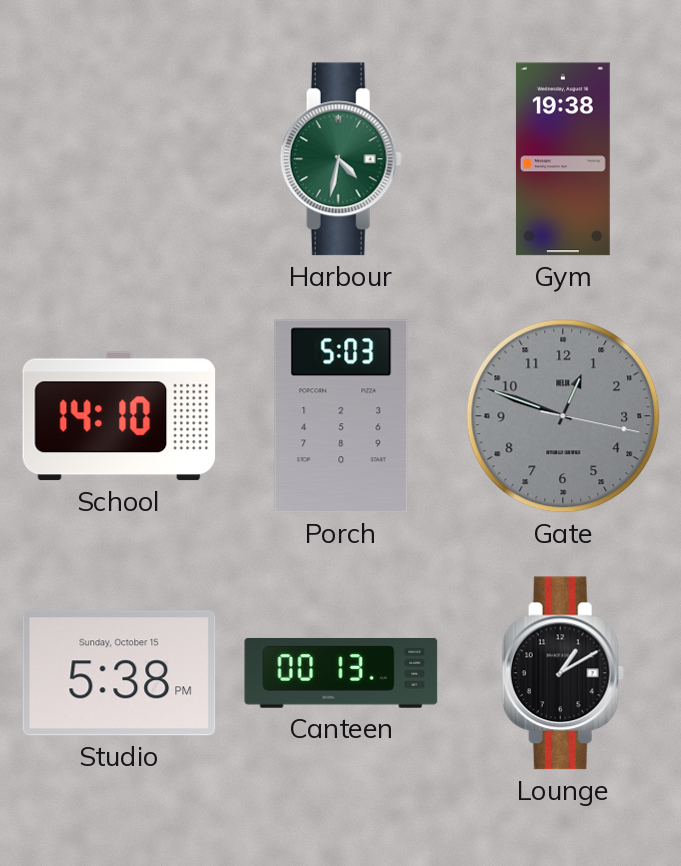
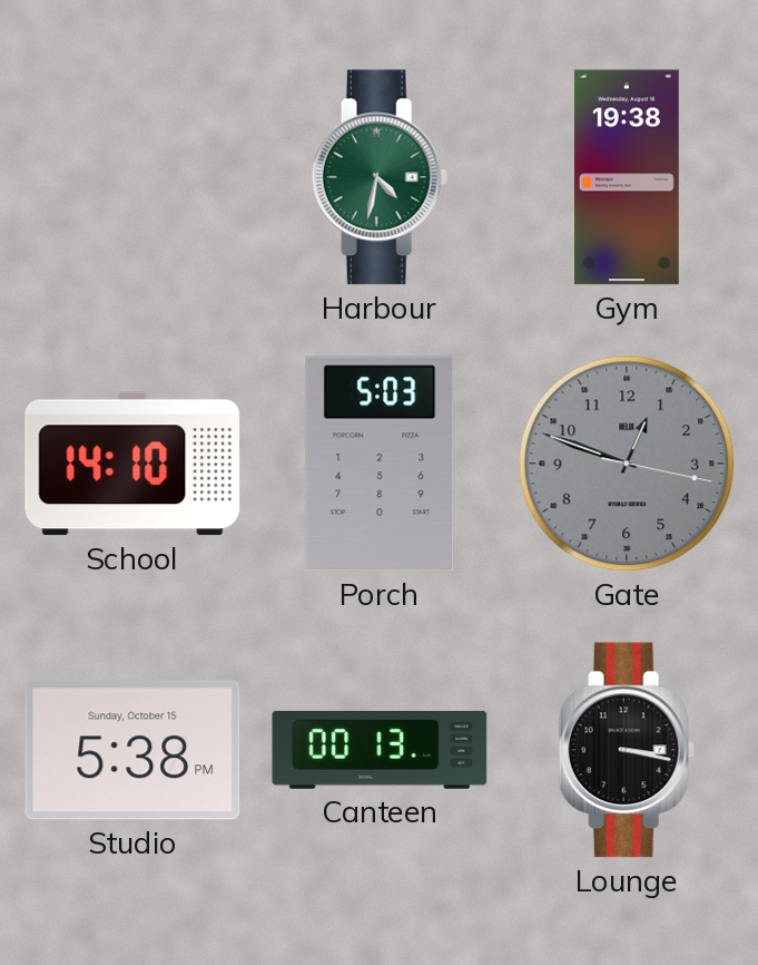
Lounge: 1:10 -> 3:17
